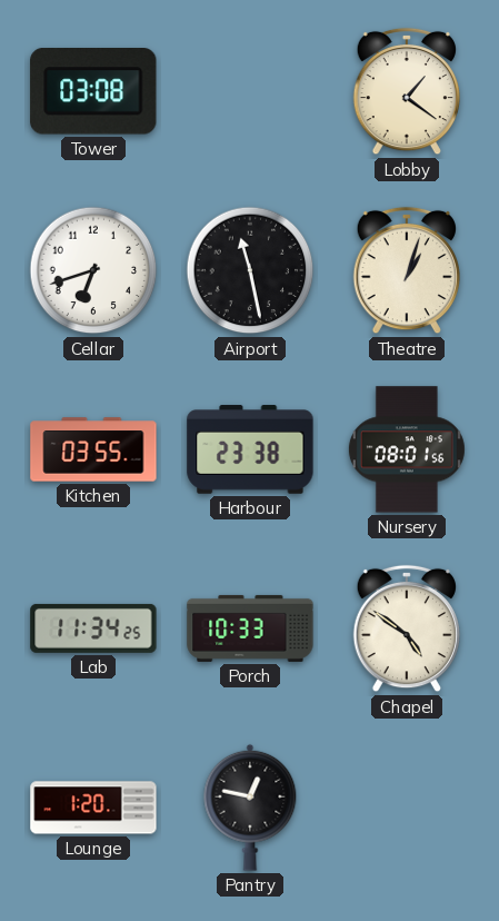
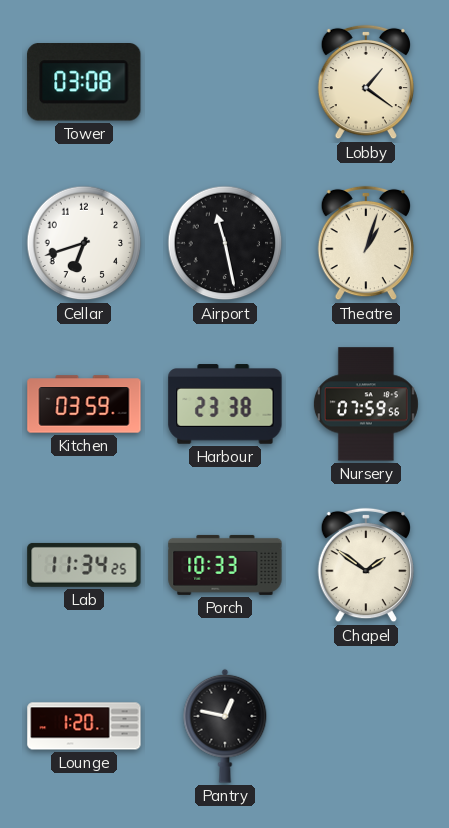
Kitchen: 03:55 -> 03:59
Nursery: 08:01 -> 07:59
Chapel: 4:51 -> 1:51
